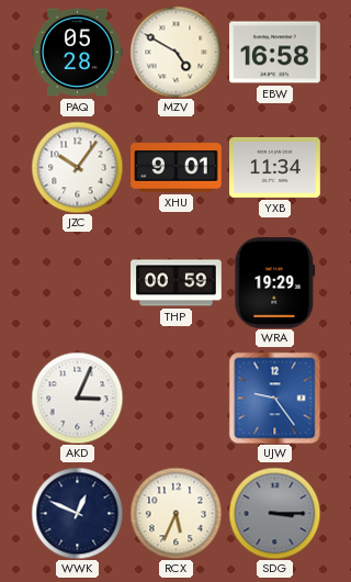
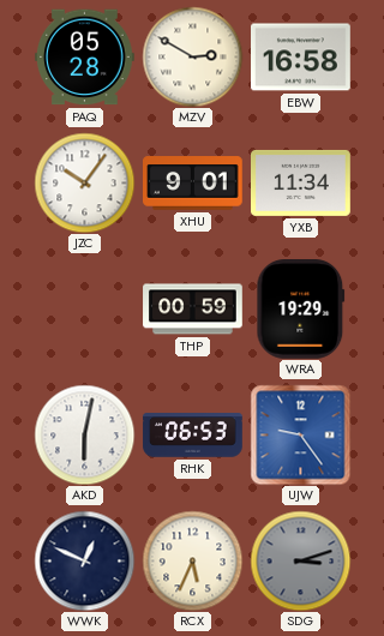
MZV: 4:50 -> 2:50
AKD: 3:04 -> 6:02
RHK: none -> 06:53
SDG: 3:15 -> 3:12
